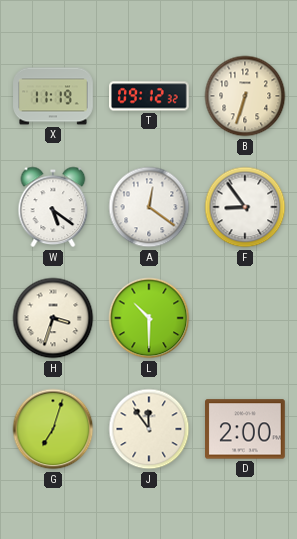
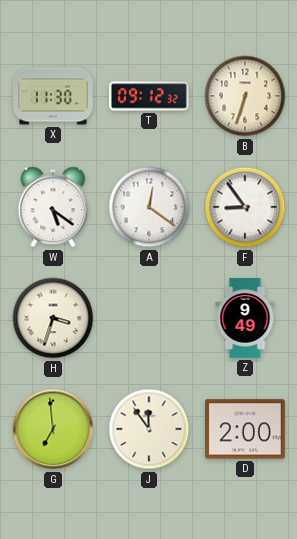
X: 11:19 -> 11:30
L: 10:30 -> none
Z: none -> 9:49
G: 7:03 -> 6:59
